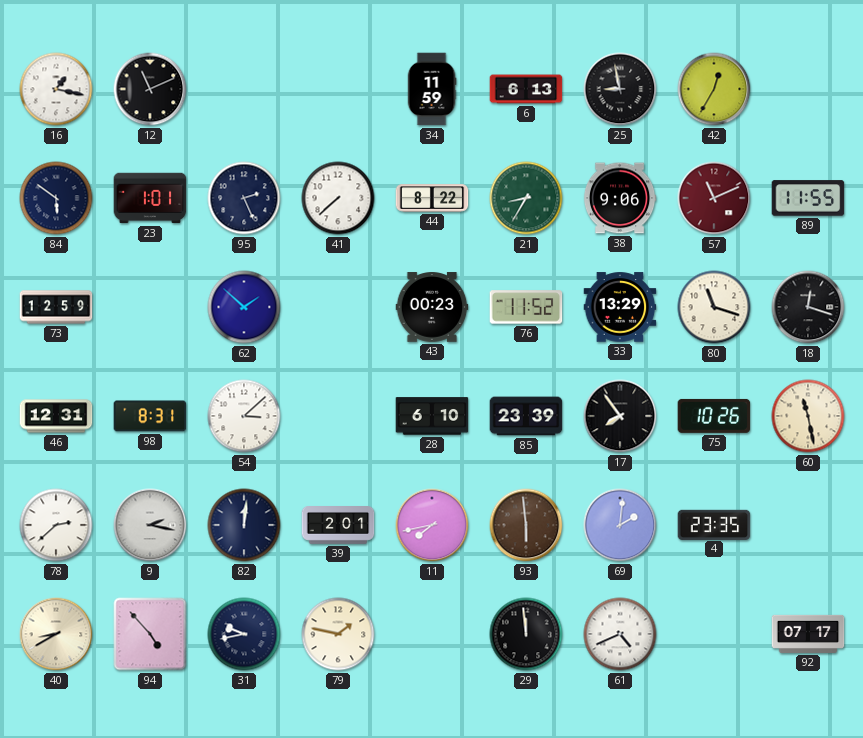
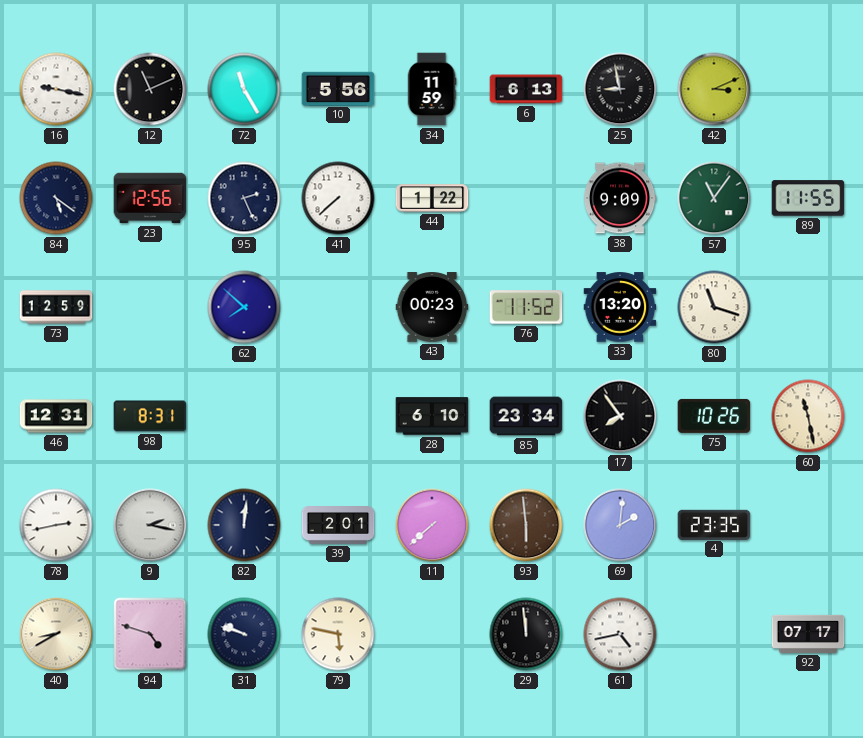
16: 1:17 -> 9:17
72: none -> 11:25
10: none -> 5:56
42: 12:35 -> 3:11
84: 5:51 -> 5:21
23: 1:01 -> 12:56
44: 8:22 -> 1:22
21: 8:35 -> none
38: 9:06 -> 9:09
57: 11:11 -> 11:06
57 dial: burgundy -> green
62: 1:52 -> 7:52
33: 13:29 -> 13:20
18: 12:18 -> none
54: 3:08 -> none
85: 23:39 -> 23:34
78: 2:38 -> 2:43
11: 7:43 -> 7:38
94: 4:53 -> 4:48
31: 9:43 -> 9:48
79: 1:47 -> 5:47
61: 4:41 -> 4:43
